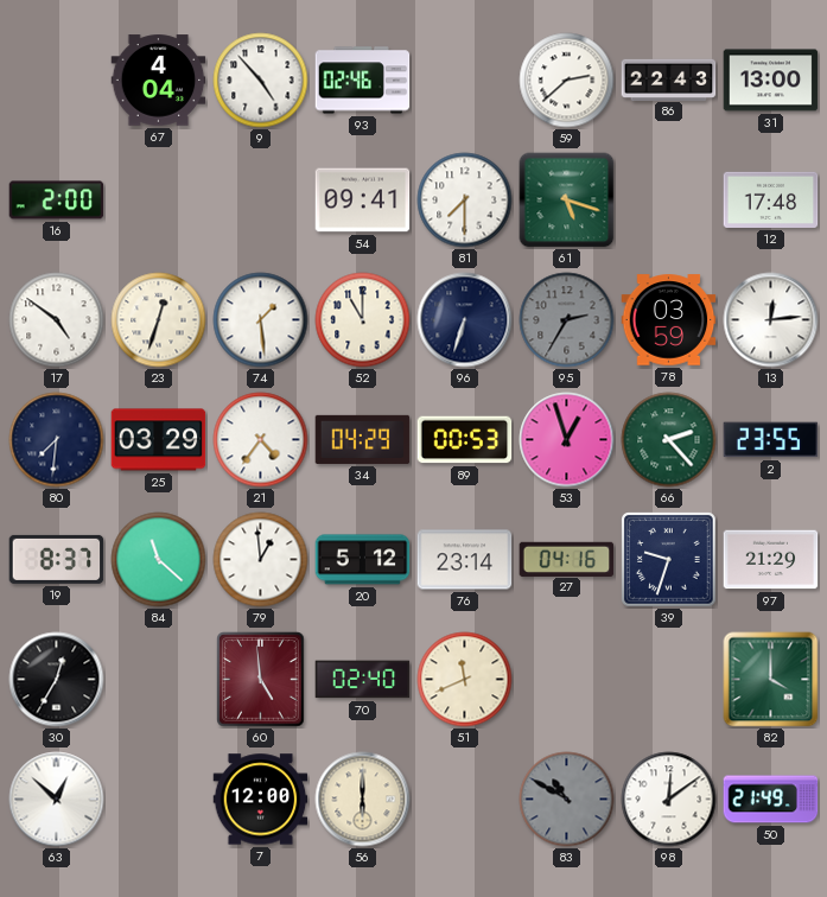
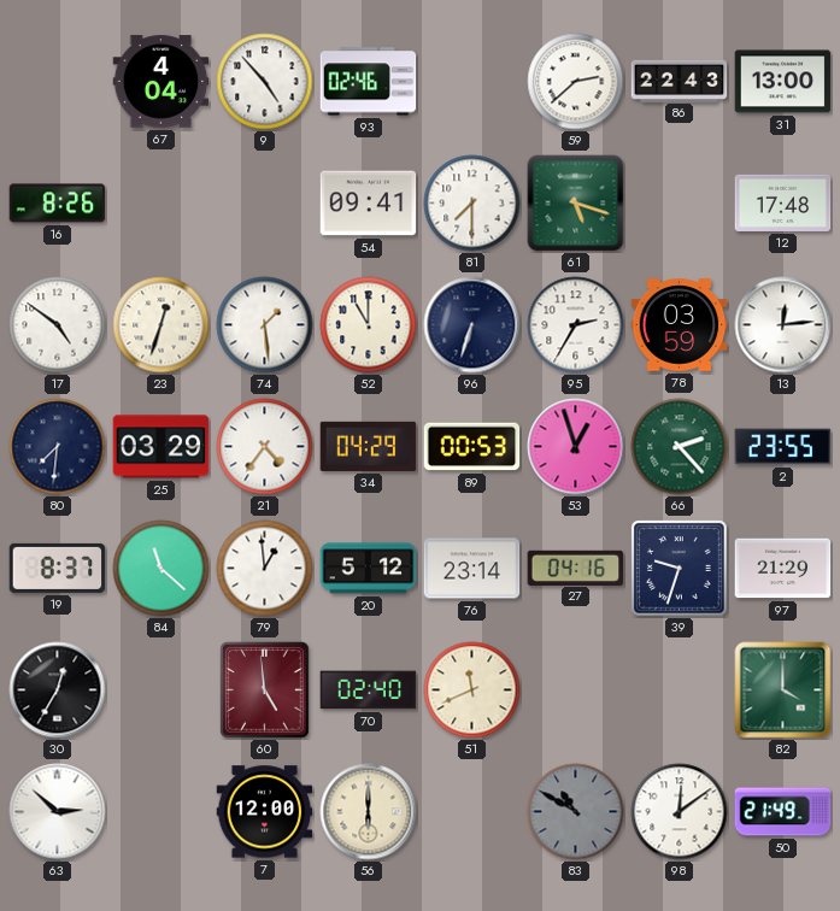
16: 2:00 -> 8:26
95 dial: grey -> white
63: 12:52 -> 2:52
